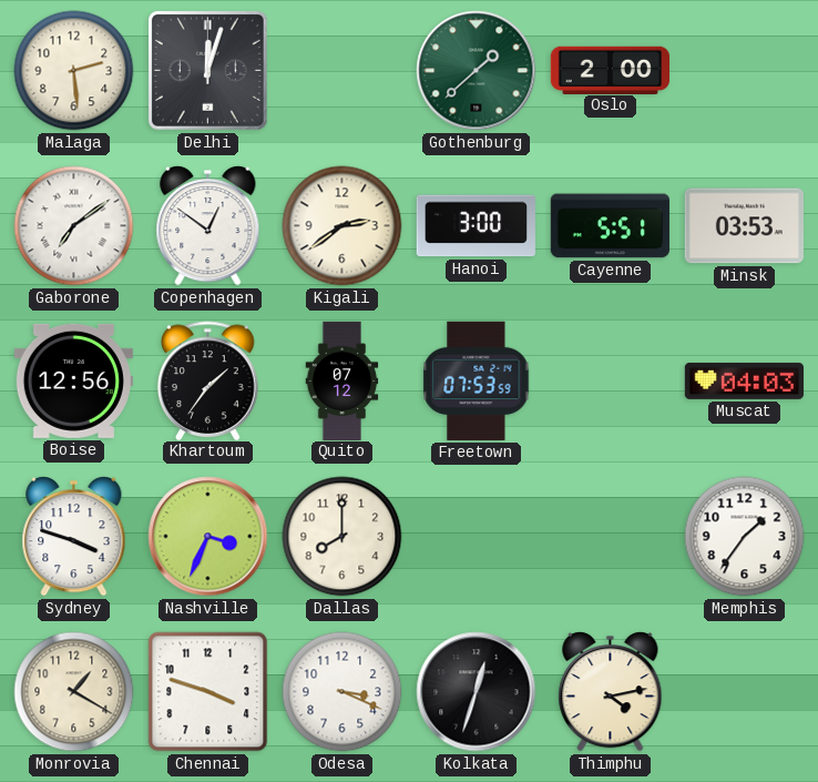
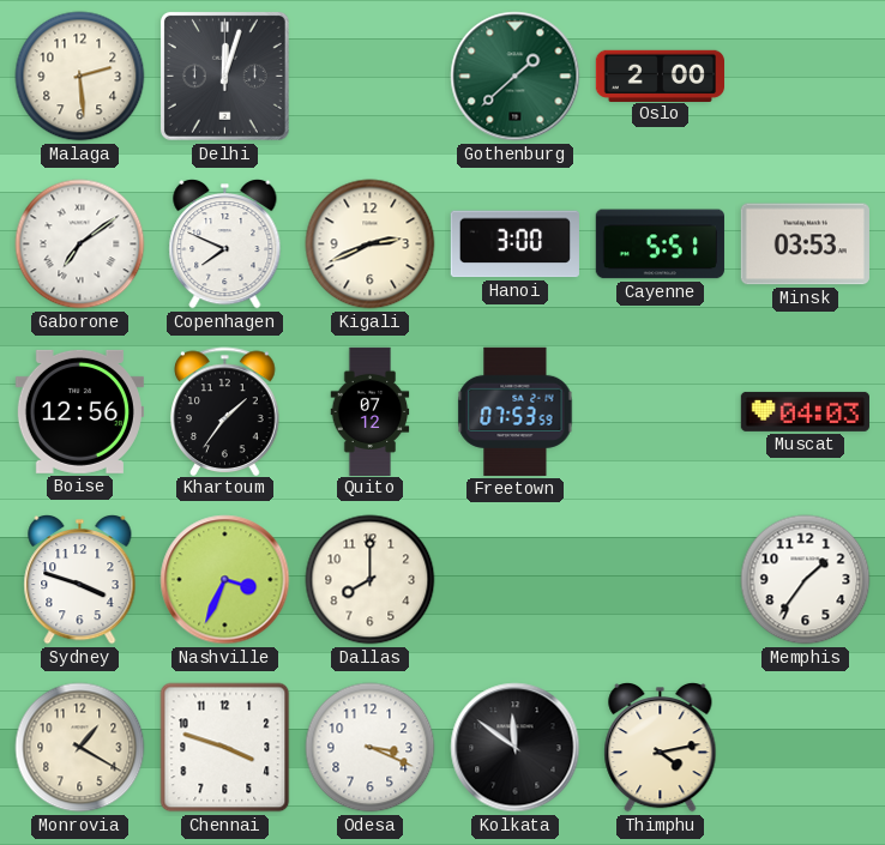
Copenhagen: 12:51 -> 7:49
Kigali: 2:39 -> 2:41
Kolkata: 12:33 -> 11:51
